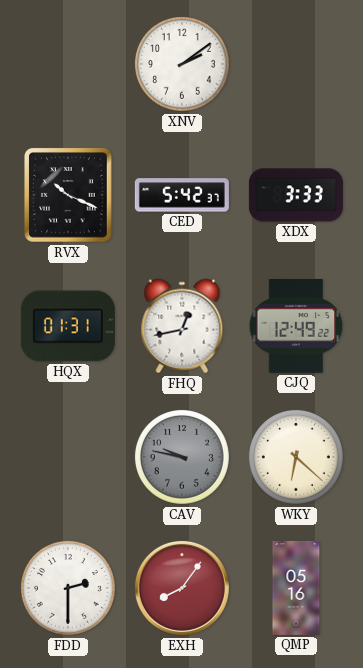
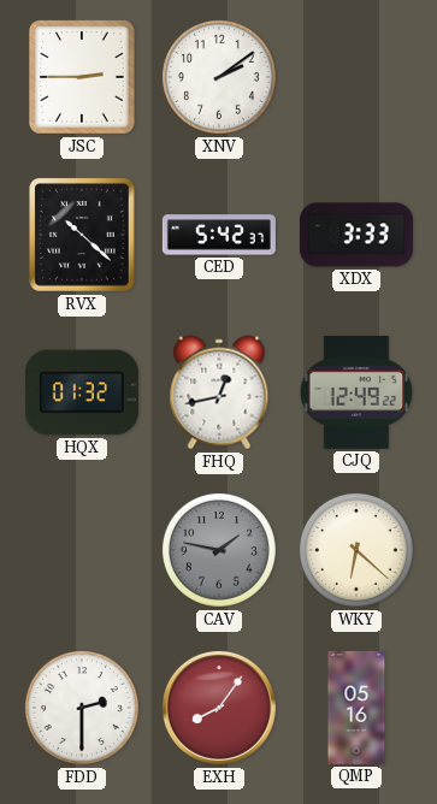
JSC: none -> 2:45
RVX: 10:19 -> 10:22
HQX: 01:31 -> 01:32
CAV: 9:47 -> 1:47
